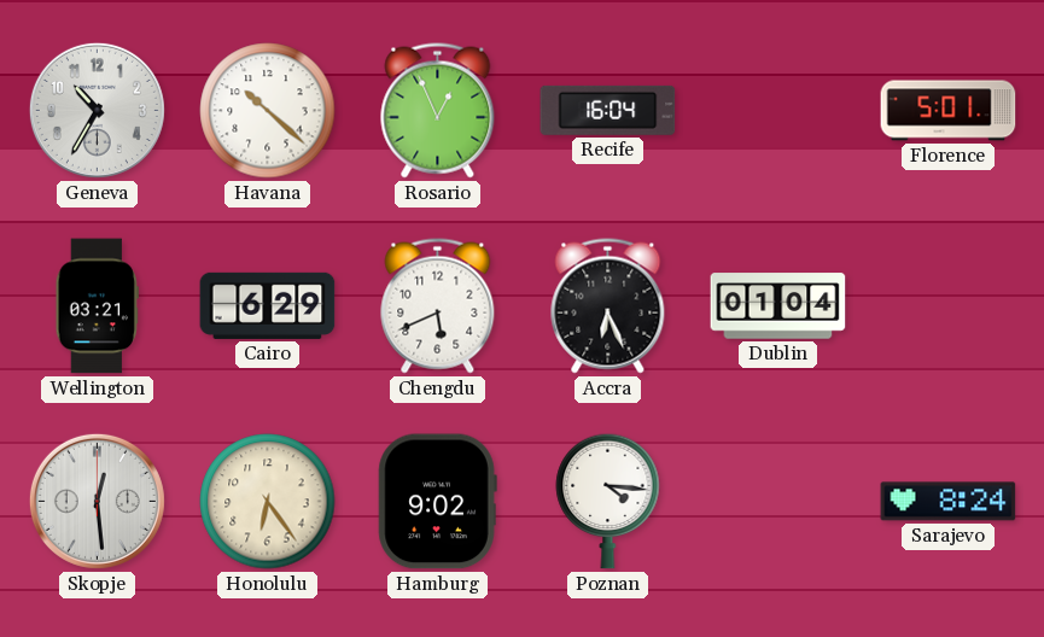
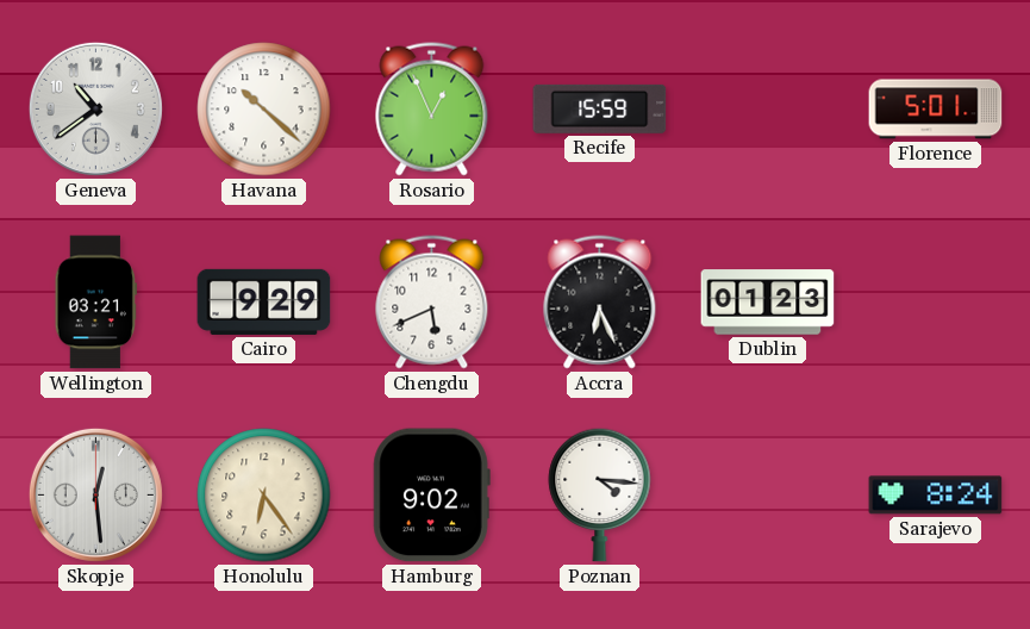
Geneva: 10:35 -> 10:39
Recife: 16:04 -> 15:59
Cairo: 6:29 -> 9:29
Dublin: 01:04 -> 01:23
